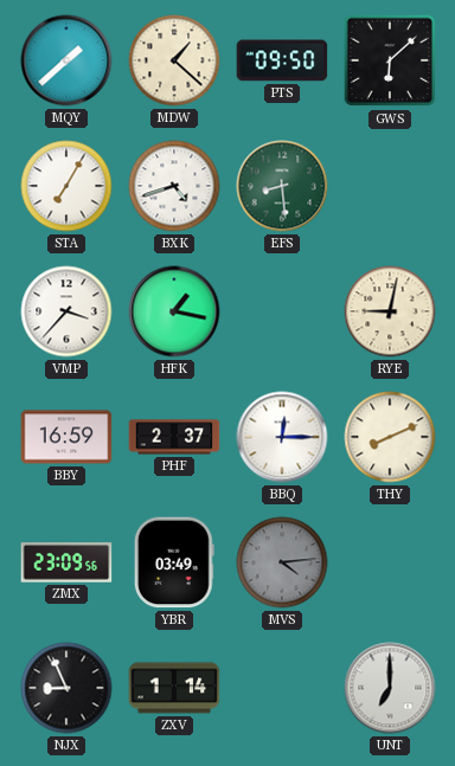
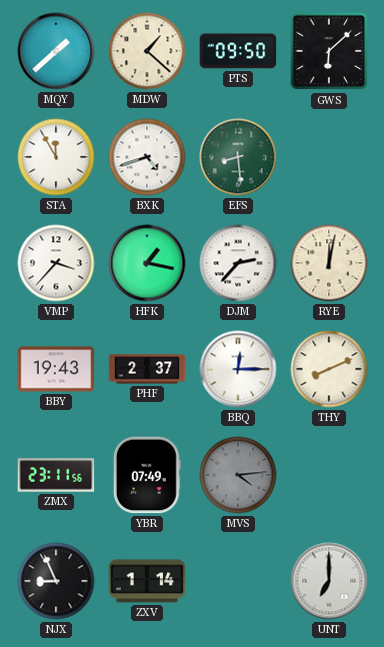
STA: 7:05 -> 11:55
DJM: none -> 2:37
RYE: 9:02 -> 12:02
BBY: 16:59 -> 19:43
ZMX: 23:09 -> 23:11
YBR: 03:49 -> 07:49
